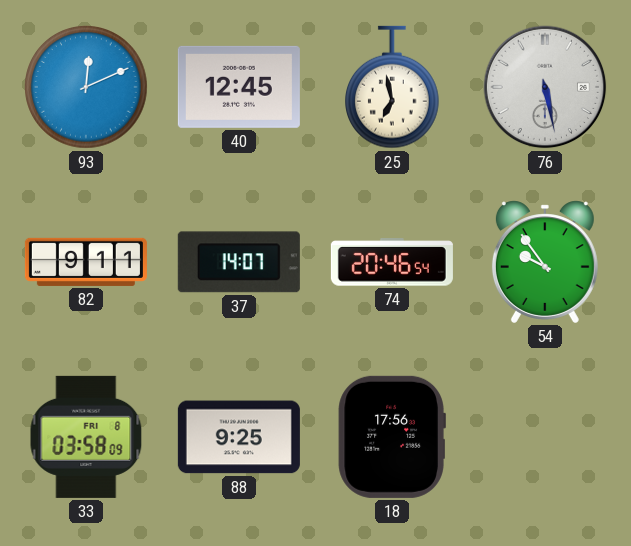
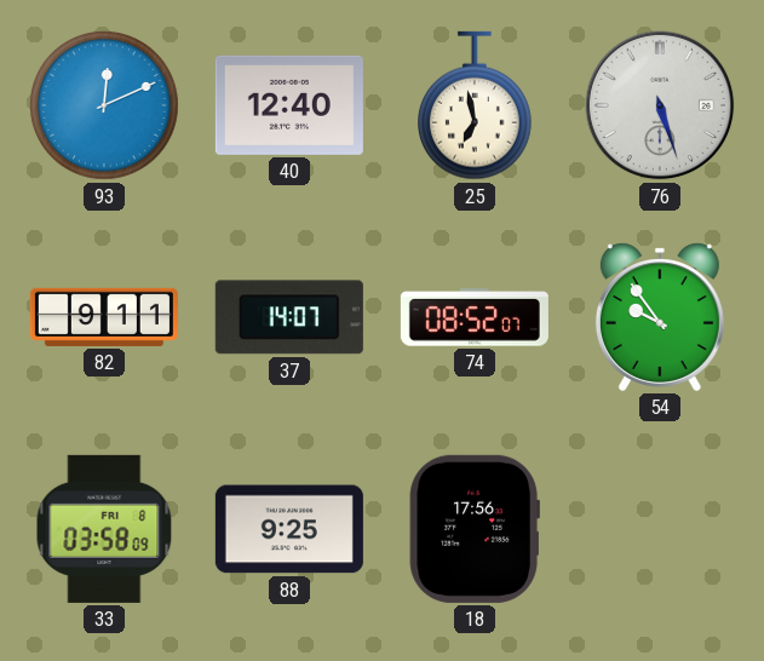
40: 12:45 -> 12:40
76: 5:28 -> 5:27
74: 20:46 -> 08:52
